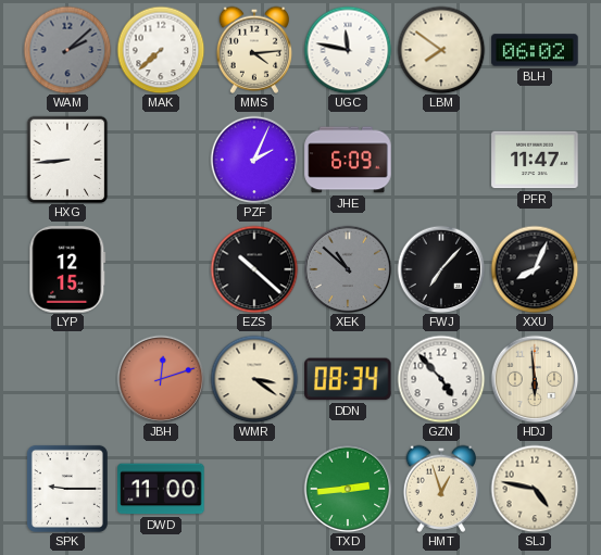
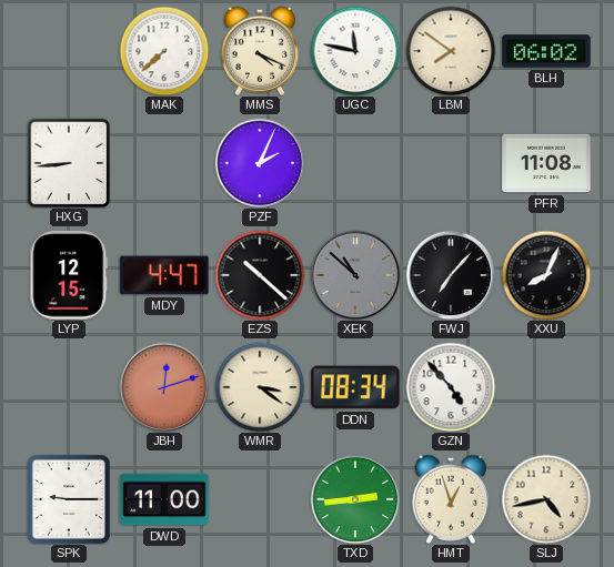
WAM: 2:08 -> none
MMS: 4:14 -> 4:19
JHE: 6:09 -> none
PFR: 11:47 -> 11:08
MDY: none -> 4:47
HDJ: 5:59 -> none
SLJ: 4:47 -> 4:43
